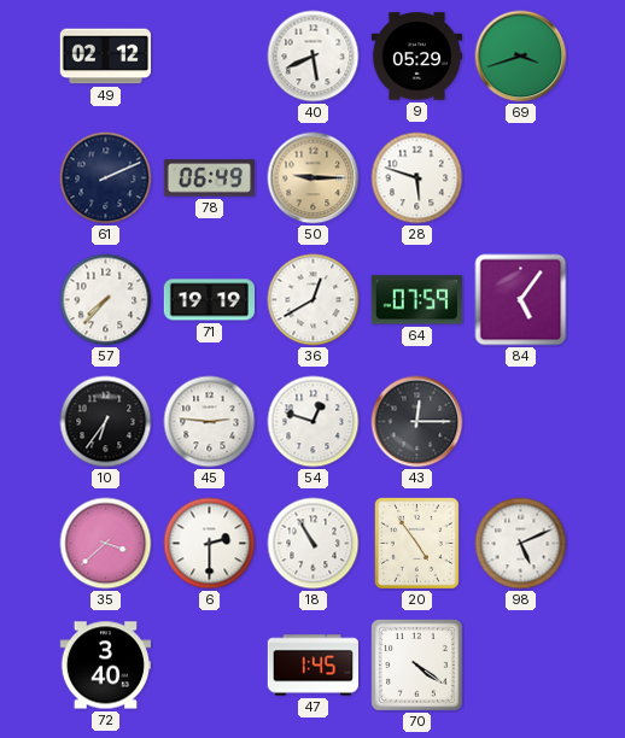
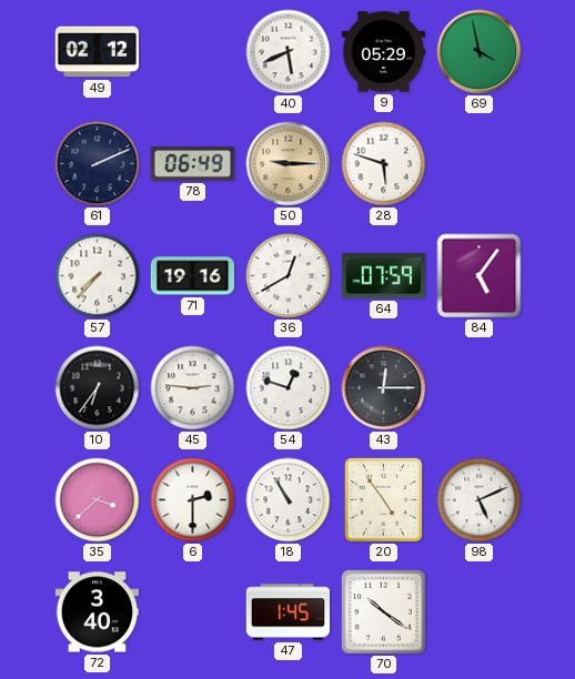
69: 3:42 -> 3:58
71: 19:19 -> 19:16
70: 4:21 -> 10:21
